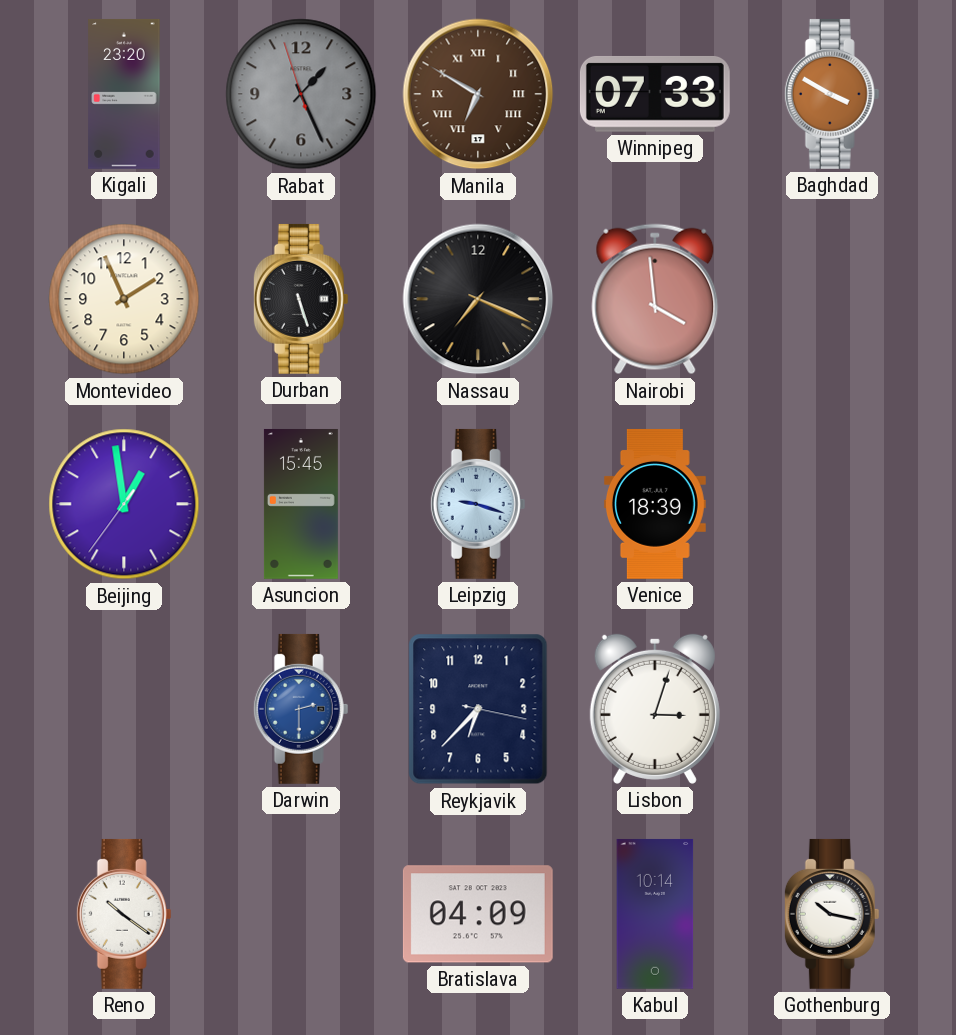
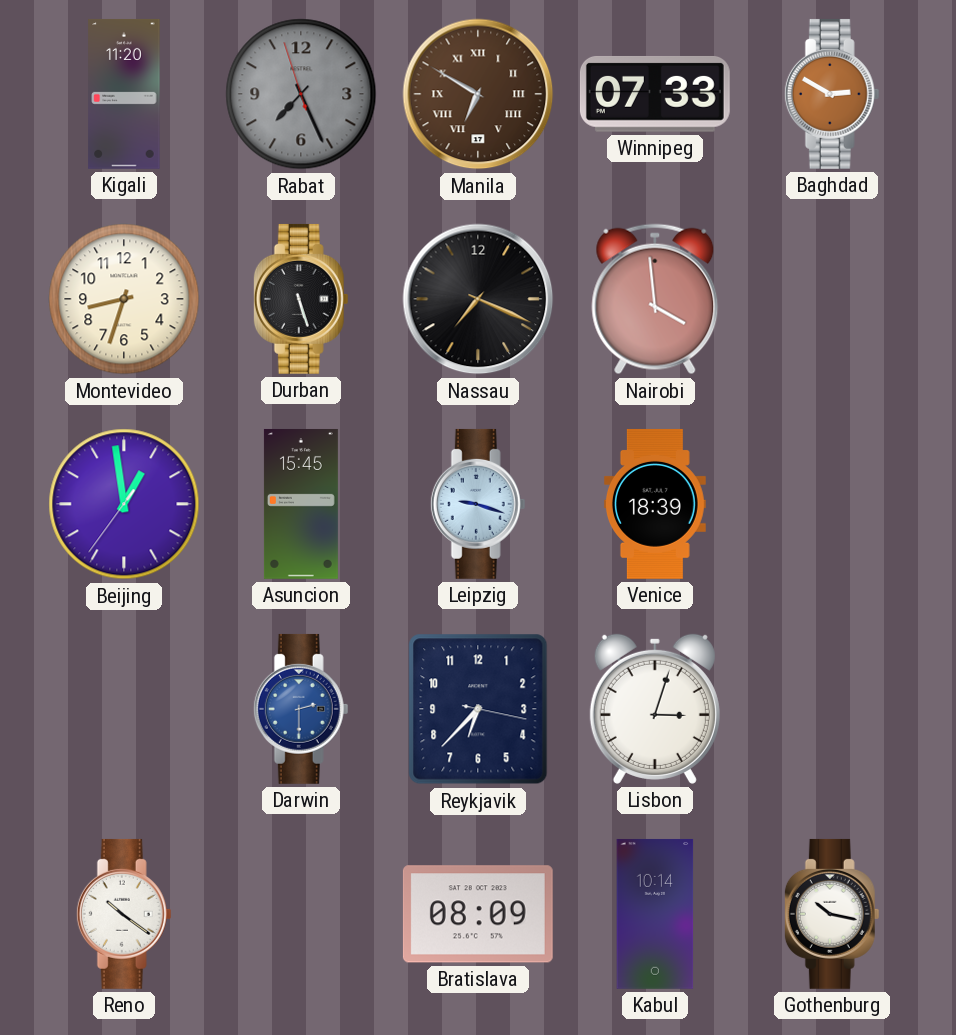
Kigali: 23:20 -> 11:20
Rabat: 1:25 -> 7:25
Baghdad: 3:50 -> 2:50
Montevideo: 1:56 -> 8:33
Bratislava: 04:09 -> 08:09
